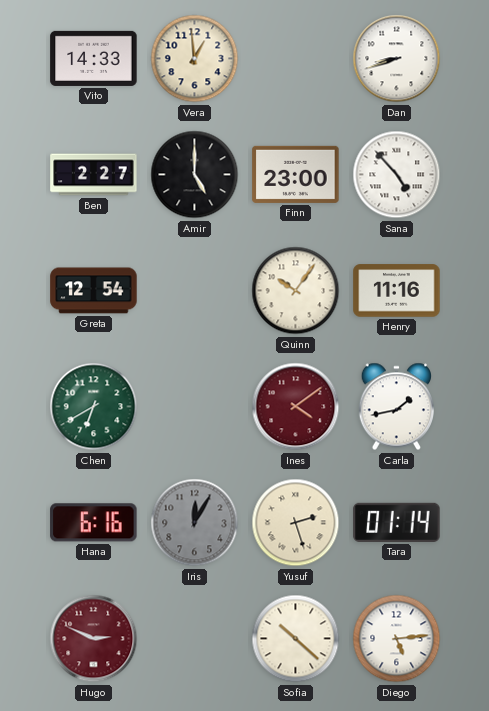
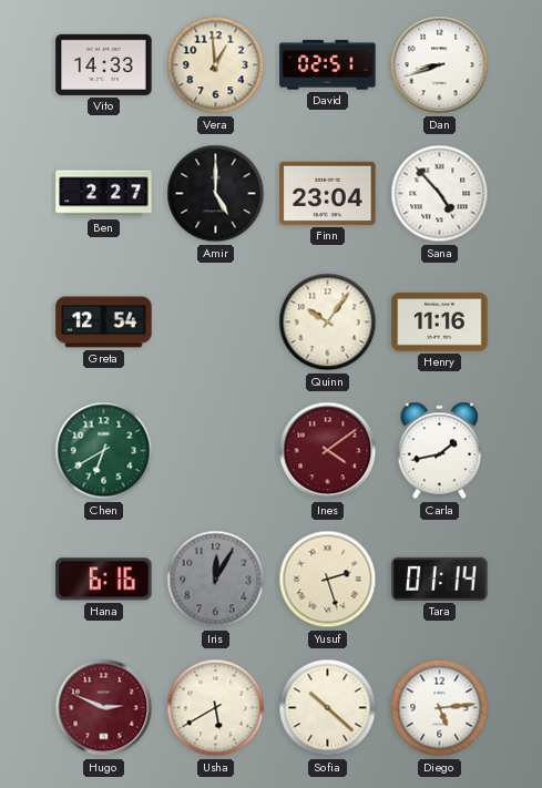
David: none -> 02:51
Finn: 23:00 -> 23:04
Usha: none -> 5:40
